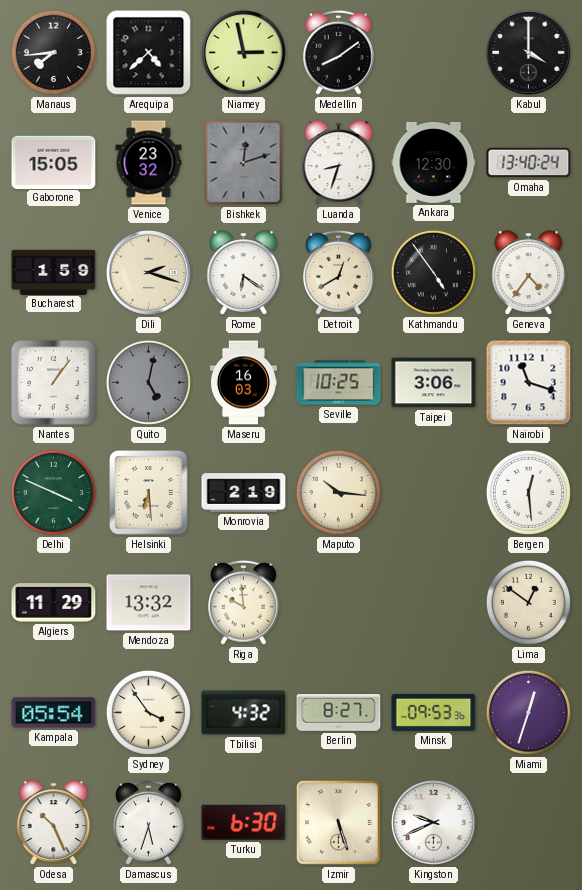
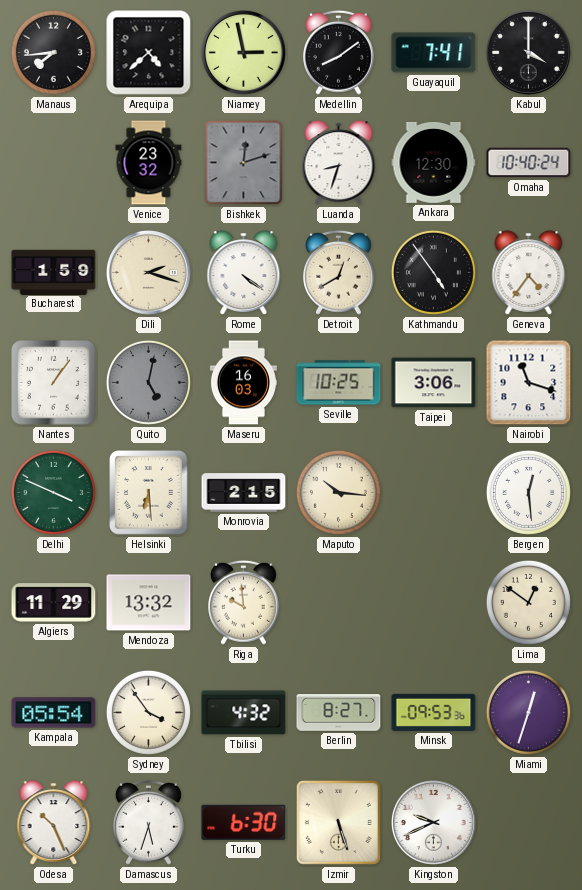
Guayaquil: none -> 7:41
Gaborone: 15:05 -> none
Omaha: 13:40 -> 10:40
Rome: 6:21 -> 4:21
Monrovia: 2:19 -> 2:15
